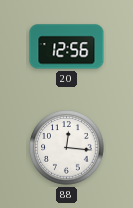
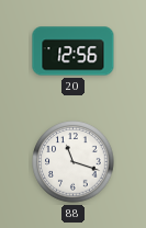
88: 12:16 -> 11:18
